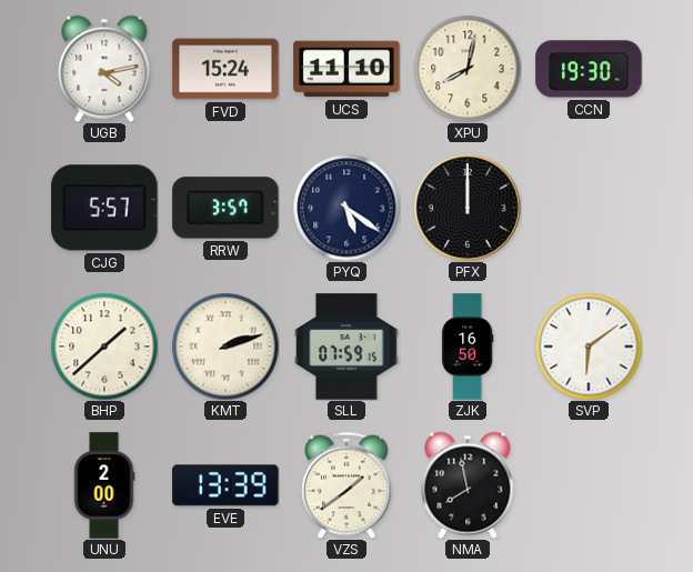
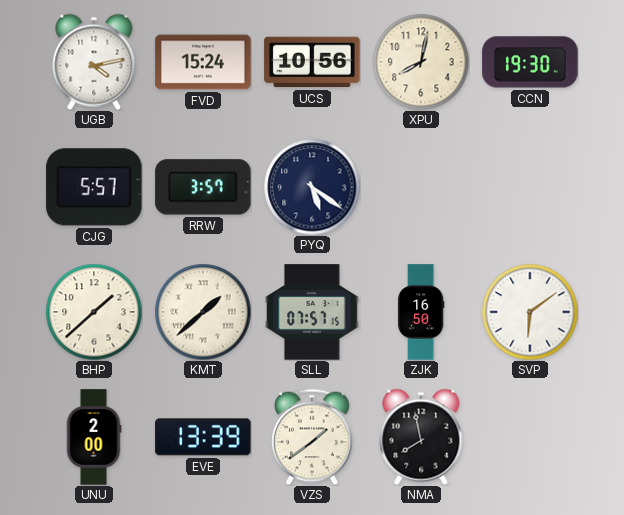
UCS: 11:10 -> 10:56
PFX: 12:00 -> none
KMT: 2:12 -> 1:38
SLL: 07:59 -> 07:57
